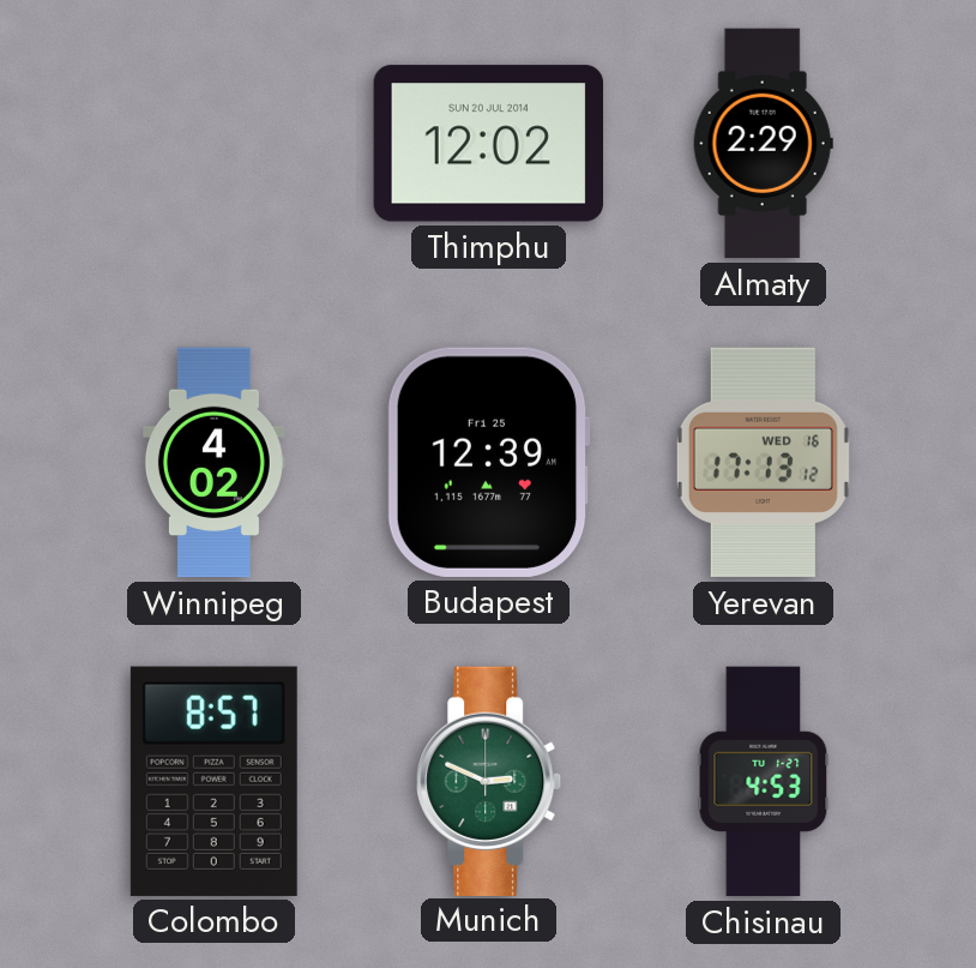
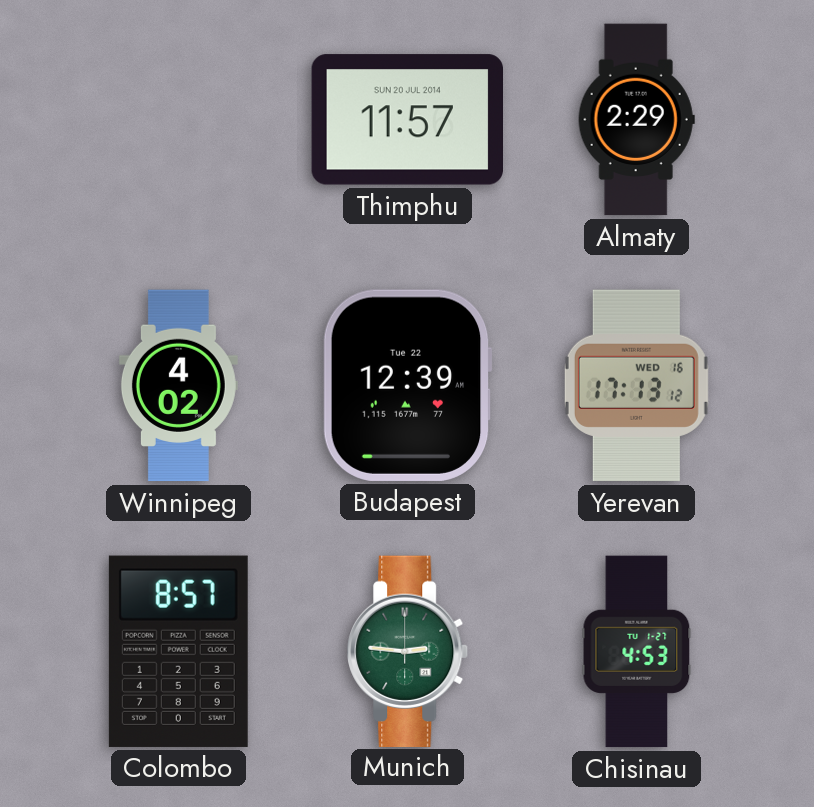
Thimphu: 12:02 -> 11:57
Budapest date: Fri 25 -> Tue 22
Munich: 2:49 -> 2:46
